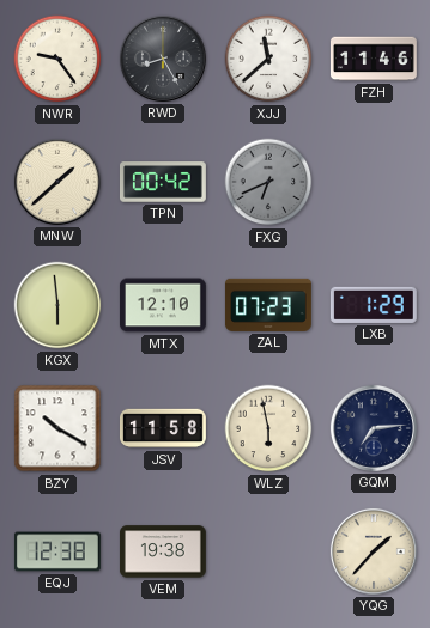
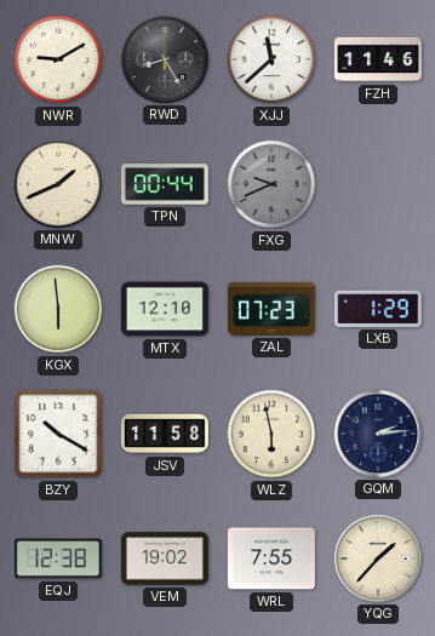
NWR: 9:24 -> 9:10
MNW: 1:38 -> 1:41
TPN: 00:42 -> 00:44
FXG: 6:41 -> 9:41
GQM: 7:14 -> 2:14
VEM: 19:38 -> 19:02
WRL: none -> 7:55
